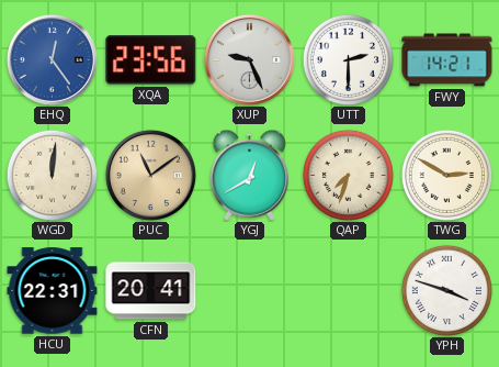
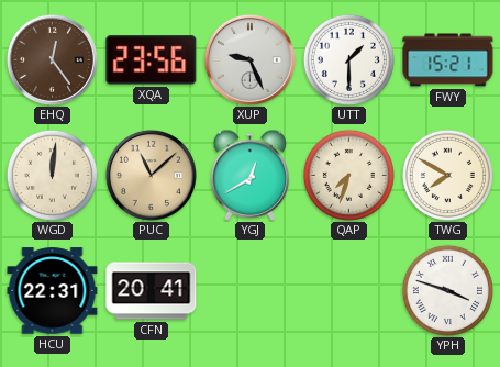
EHQ dial: blue -> brown
UTT: 2:30 -> 1:30
FWY: 14:21 -> 15:21
PUC: 11:09 -> 11:08
TWG: 2:50 -> 7:50
